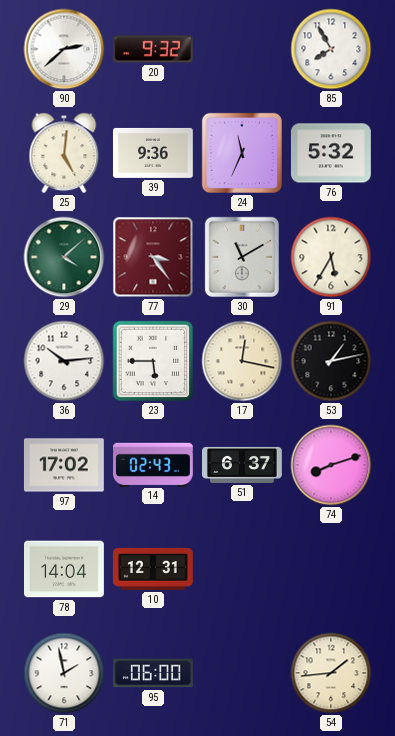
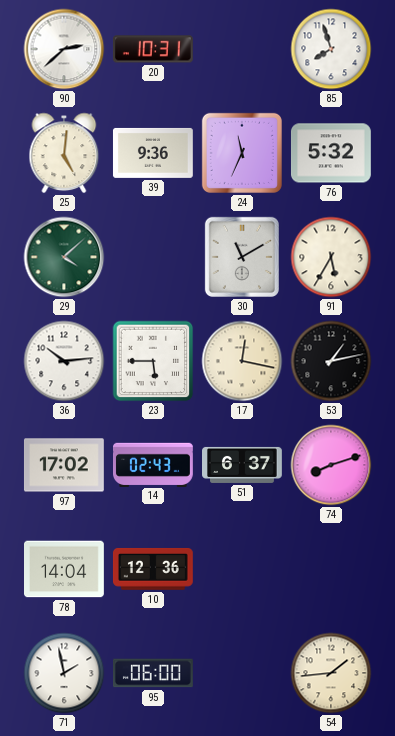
20: 9:32 -> 10:31
85: 7:55 -> 7:57
77: 3:24 -> none
10: 12:31 -> 12:36
